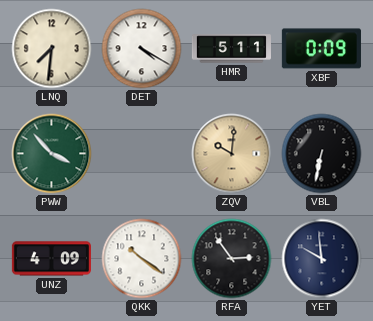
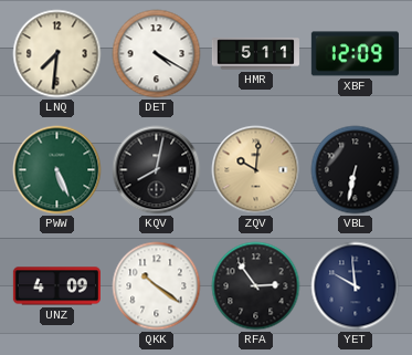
XBF: 0:09 -> 12:09
PWW: 3:53 -> 5:26
KQV: none -> 8:02
